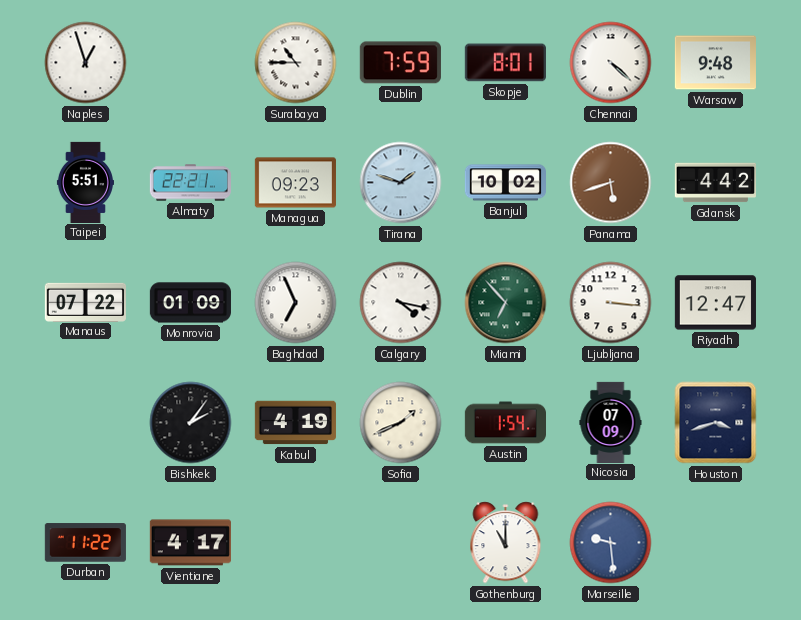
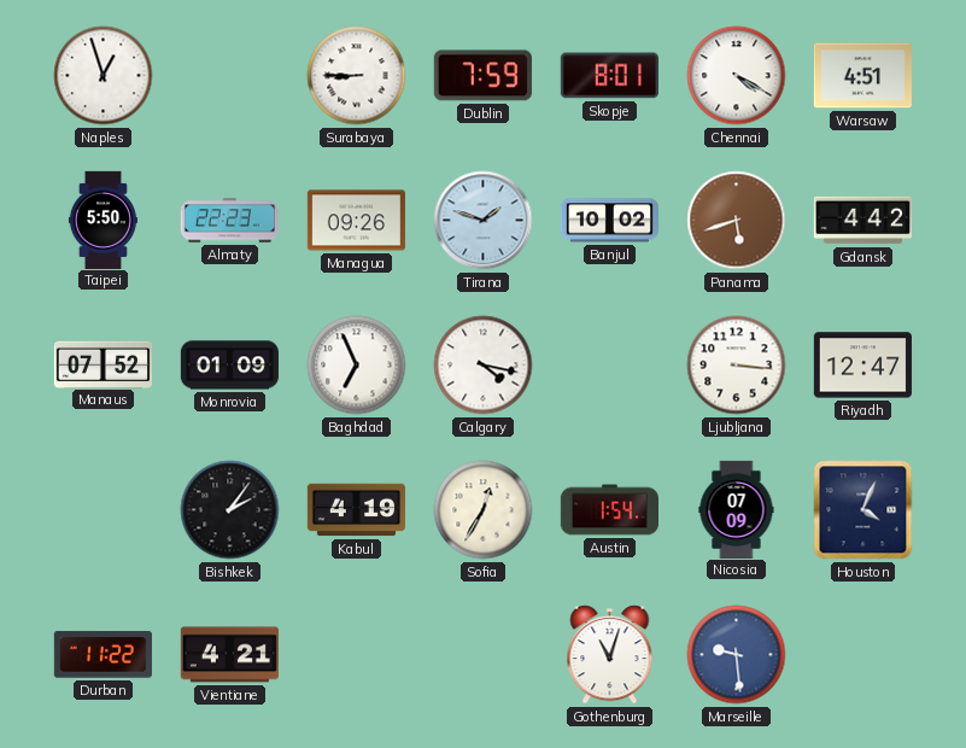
Surabaya: 10:45 -> 8:45
Chennai: 4:22 -> 4:20
Warsaw: 9:48 -> 4:51
Taipei: 5:51 -> 5:50
Almaty: 22:21 -> 22:23
Managua: 09:23 -> 09:26
Manaus: 07:22 -> 07:52
Miami: 6:53 -> none
Sofia: 1:41 -> 12:35
Houston: 3:42 -> 4:04
Vientiane: 4:17 -> 4:21
Gothenburg: 11:00 -> 11:03
